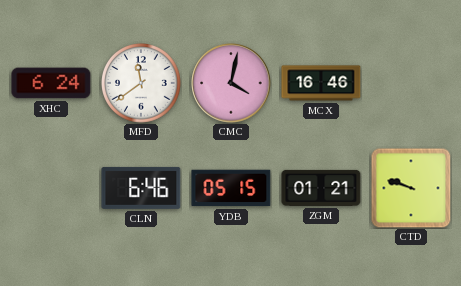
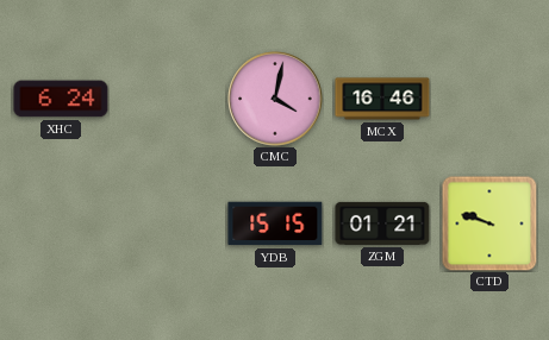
MFD: 11:39 -> none
CLN: 6:46 -> none
YDB: 05:15 -> 15:15
